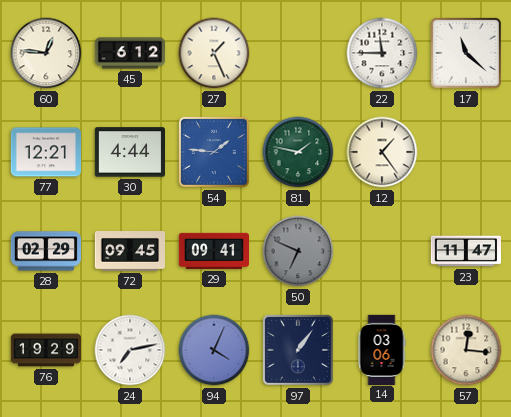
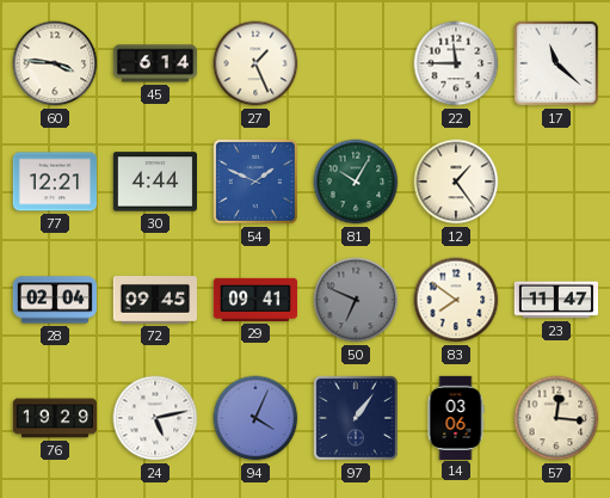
60: 12:46 -> 3:46
45: 6:12 -> 6:14
54: 1:46 -> 1:49
81: 1:47 -> 10:05
28: 02:29 -> 02:04
83: none -> 7:51
24: 7:13 -> 5:13
